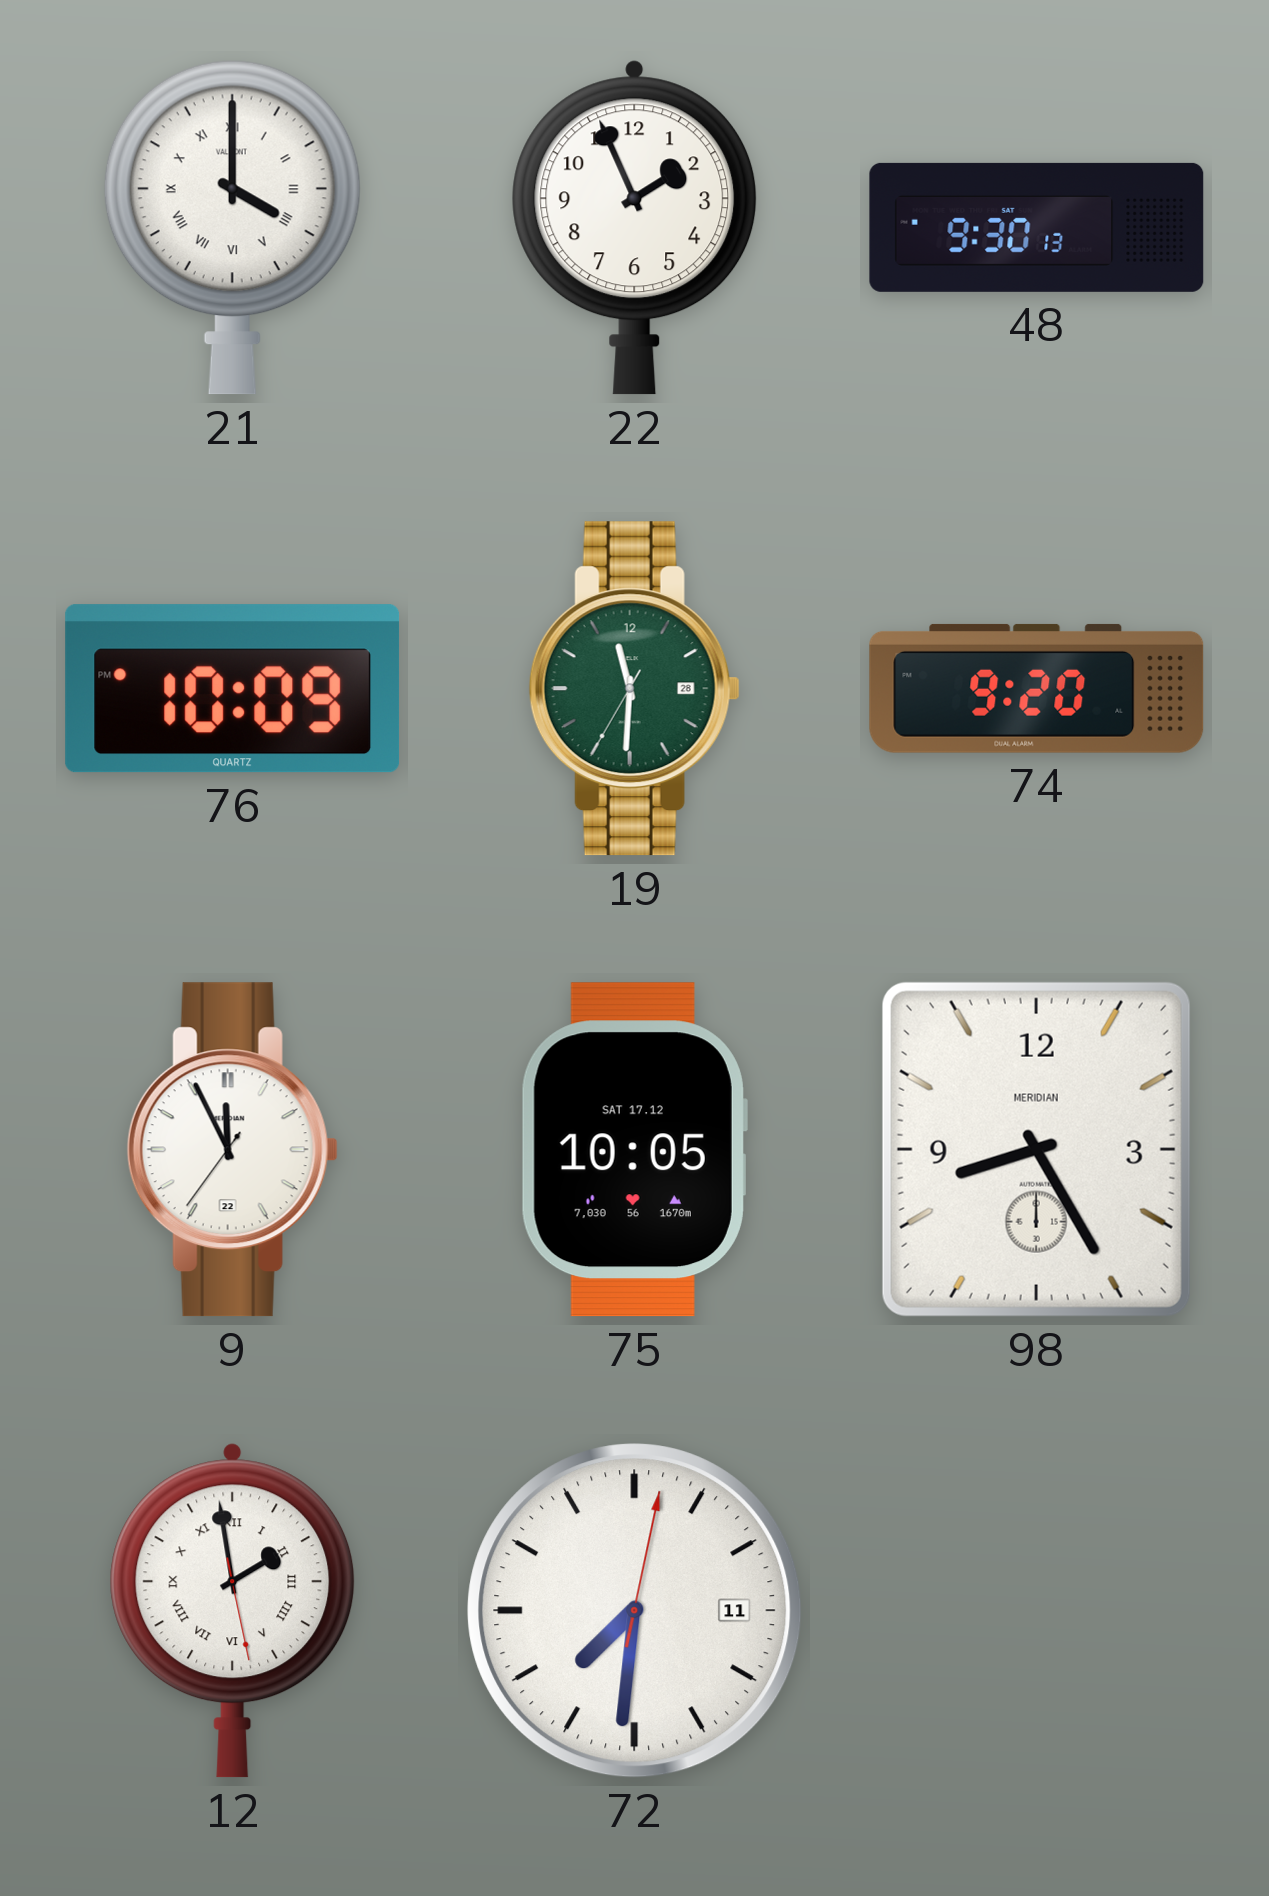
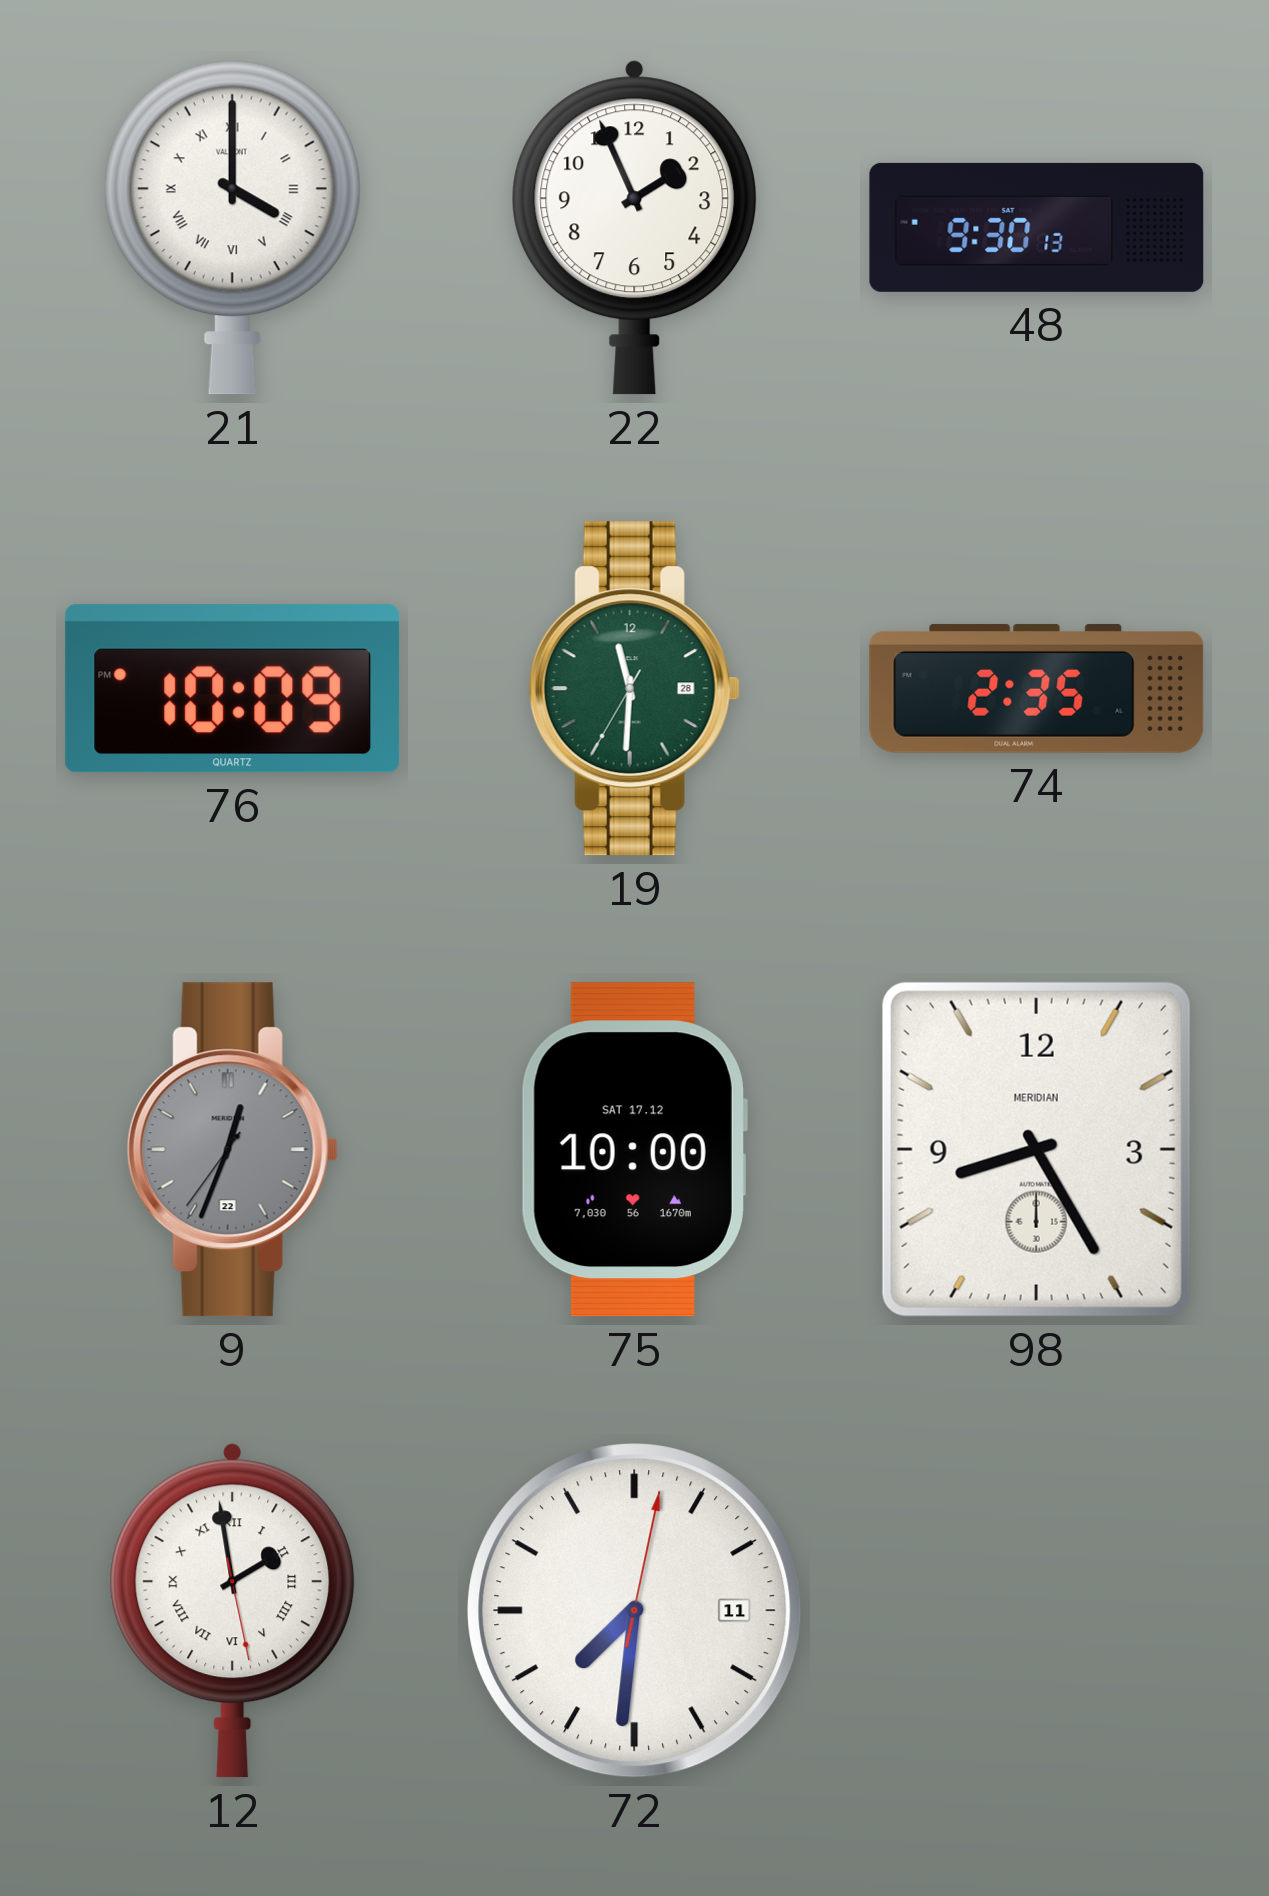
74: 9:20 -> 2:35
9: 11:55 -> 12:33
9 dial: white -> grey
75: 10:05 -> 10:00
